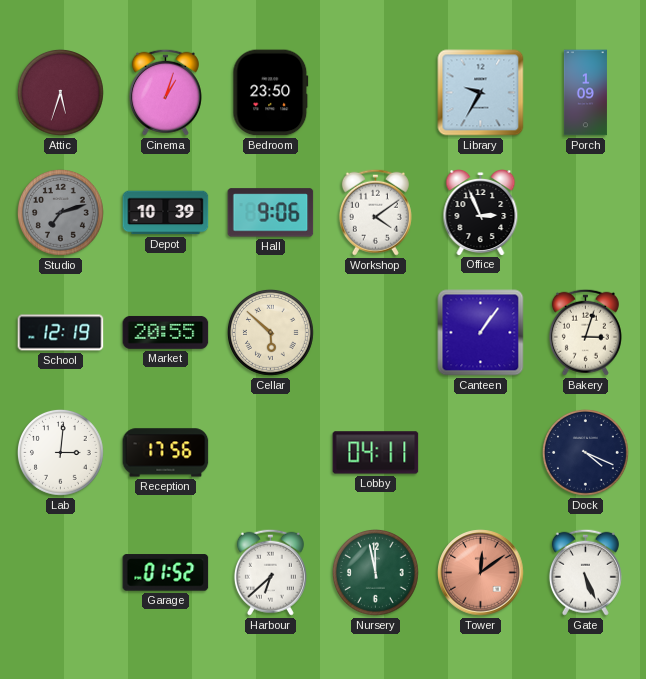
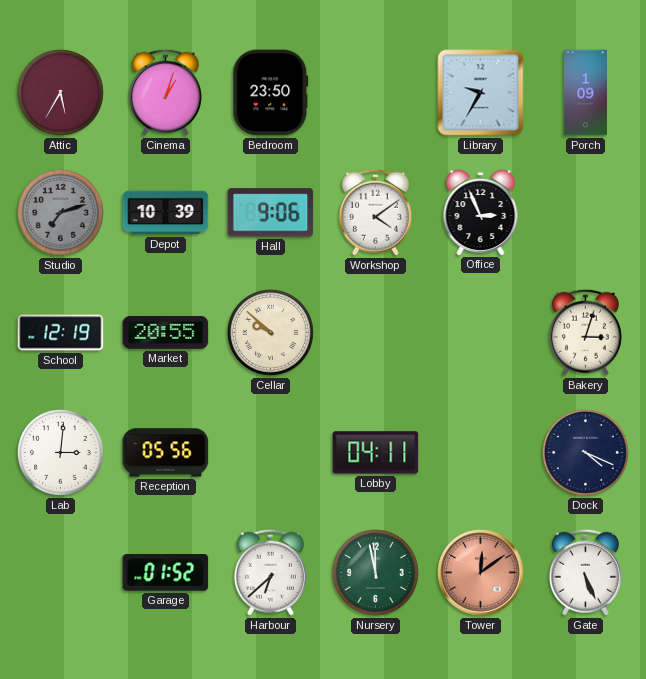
Attic: 5:33 -> 5:35
Cellar: 5:52 -> 9:52
Canteen: 1:06 -> none
Reception: 17:56 -> 05:56
